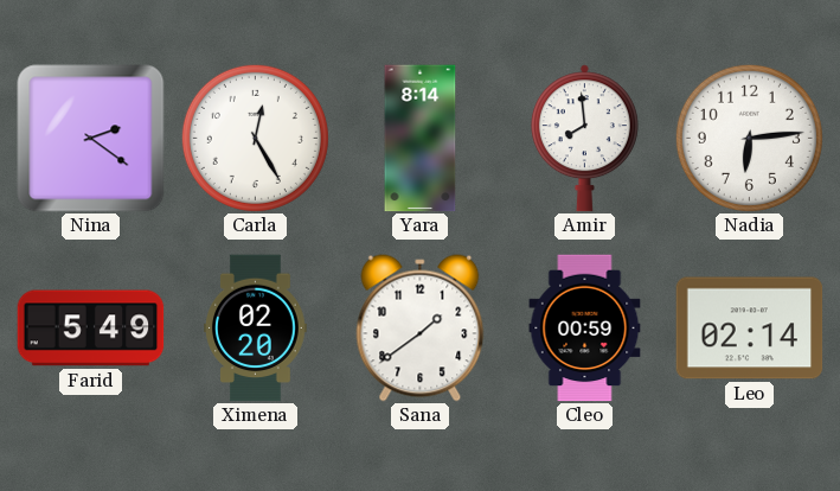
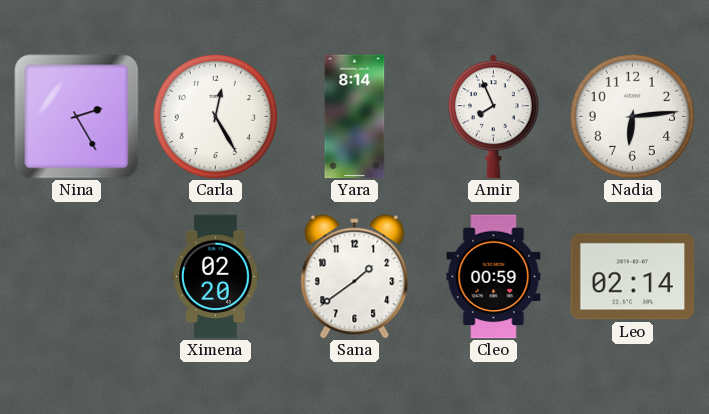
Nina: 2:21 -> 2:25
Amir: 7:59 -> 7:56
Farid: 5:49 -> none
